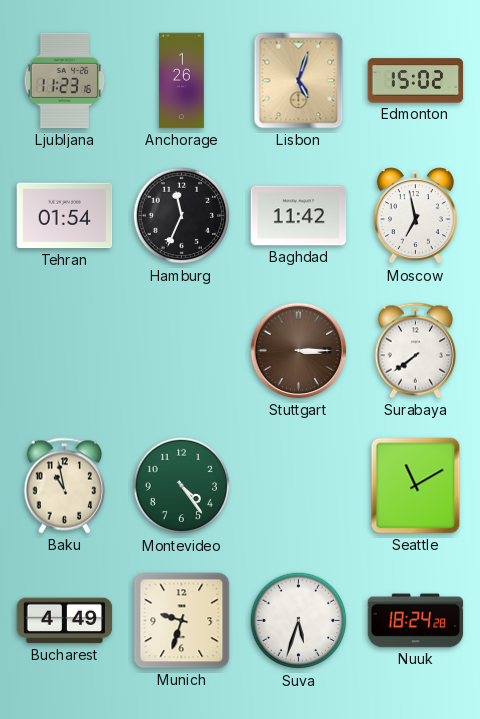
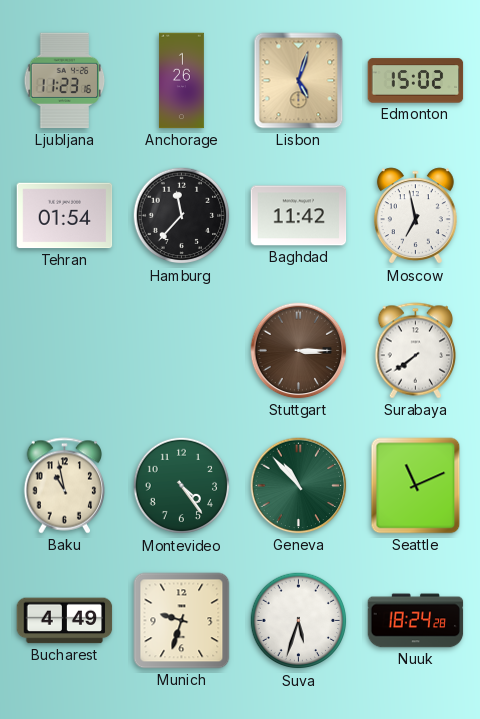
Hamburg: 11:34 -> 11:37
Geneva: none -> 10:53
Seattle: 11:10 -> 11:11
